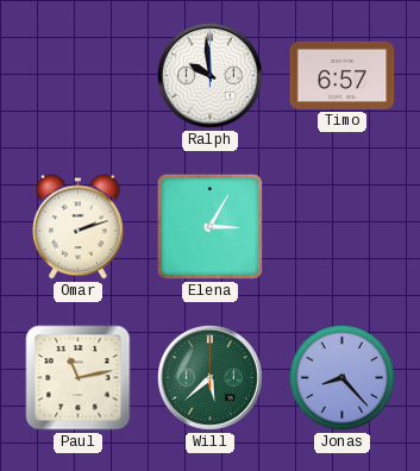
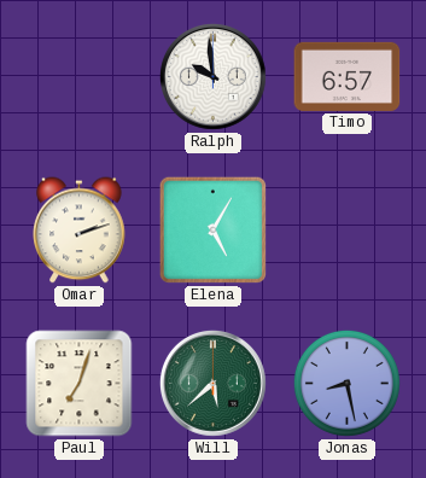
Elena: 3:05 -> 5:05
Paul: 11:13 -> 7:03
Jonas: 8:23 -> 8:28
